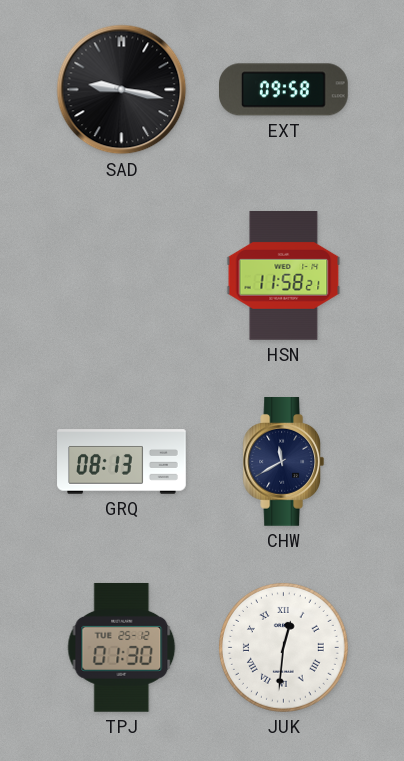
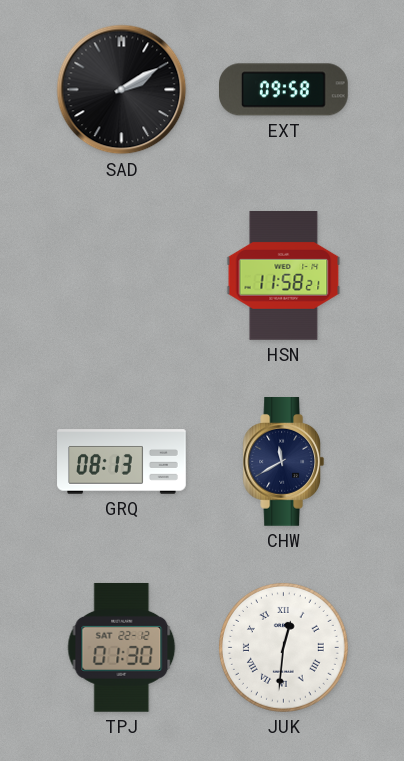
SAD: 9:17 -> 2:10
TPJ date: TUE 25-12 -> SAT 22-12
